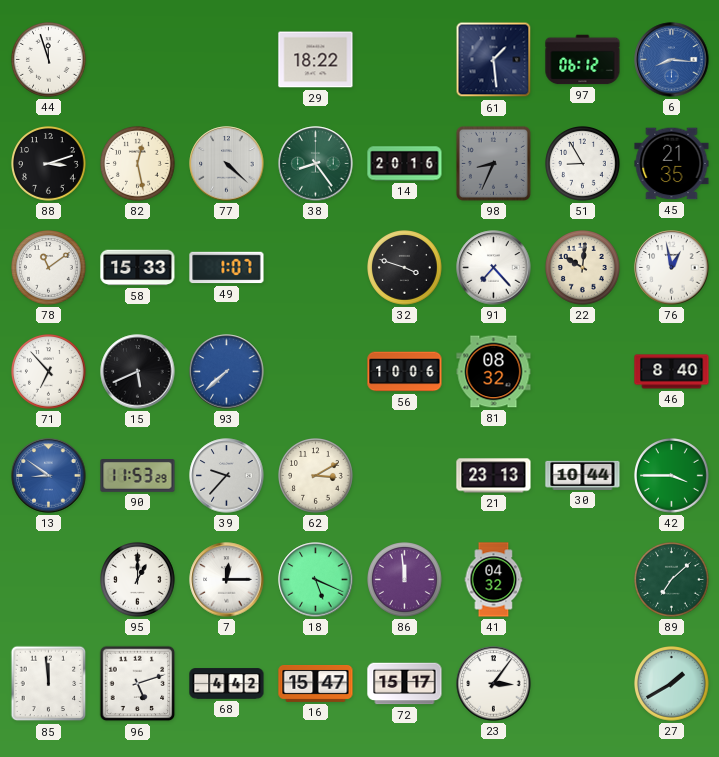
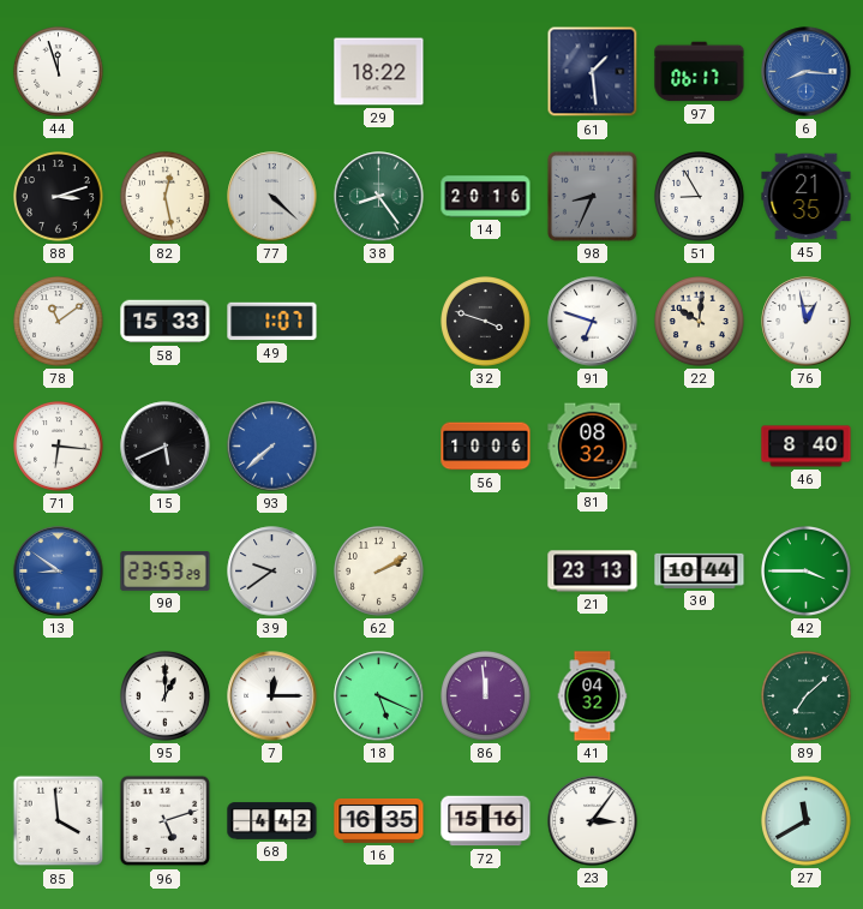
97: 06:12 -> 06:17
91: 7:23 -> 6:48
71: 6:53 -> 6:16
90: 11:53 -> 23:53
39: 9:37 -> 9:39
62: 3:10 -> 2:10
85: 11:59 -> 3:59
16: 15:47 -> 16:35
72: 15:17 -> 15:16
27: 1:40 -> 11:40
